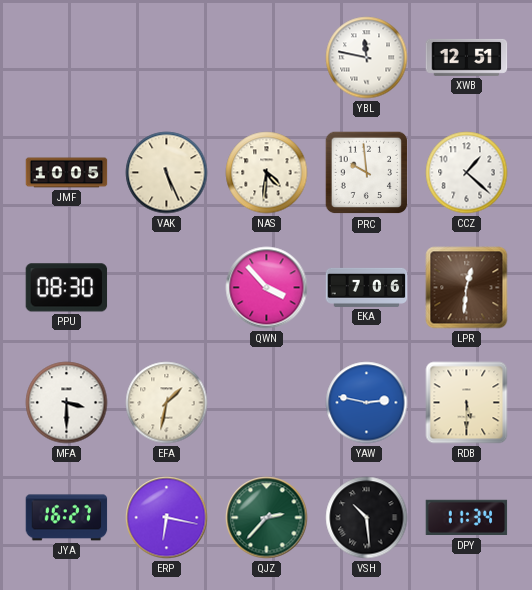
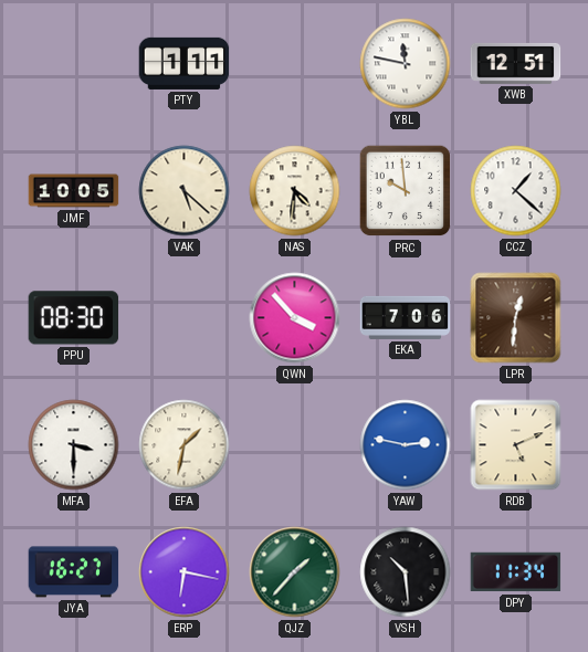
PTY: none -> 1:11
VAK: 5:26 -> 5:22
RDB: 5:30 -> 5:11
QJZ: 2:37 -> 1:37
